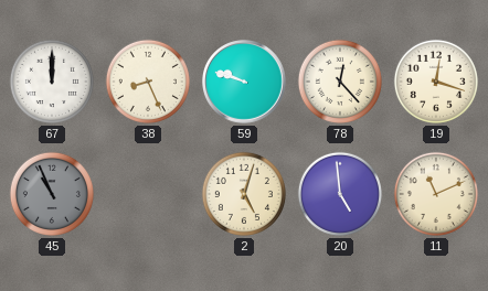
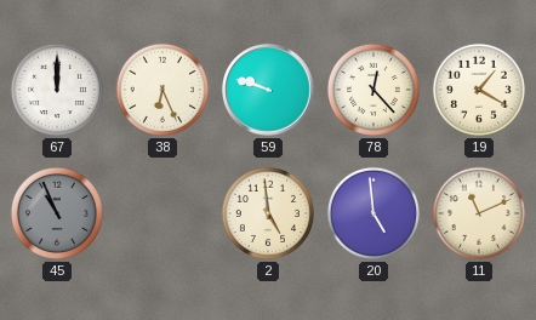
38: 8:26 -> 6:26
19: 12:18 -> 1:20
2: 5:03 -> 4:59
